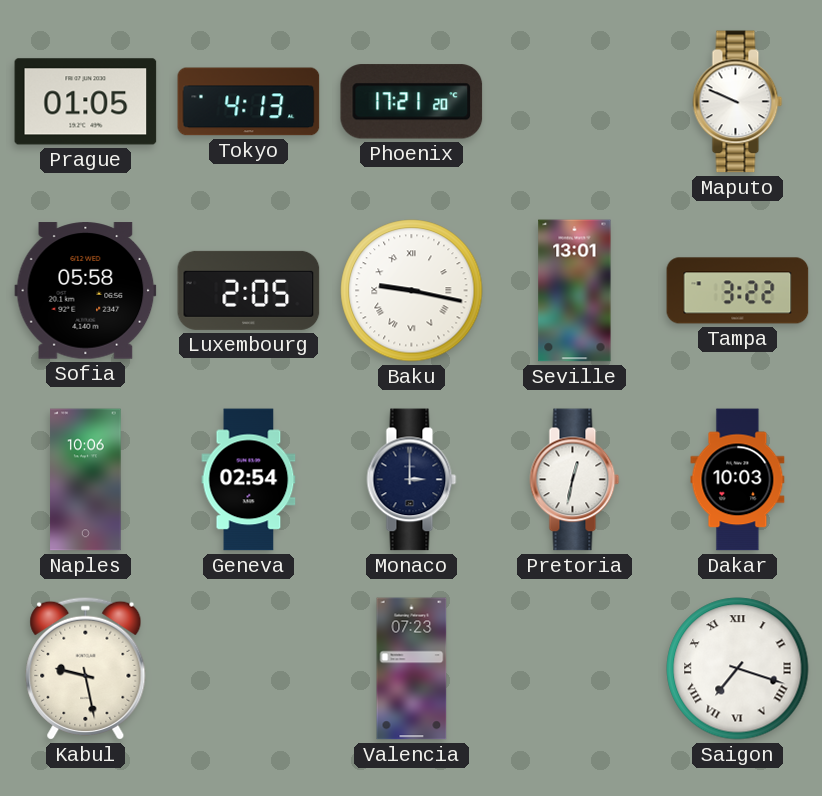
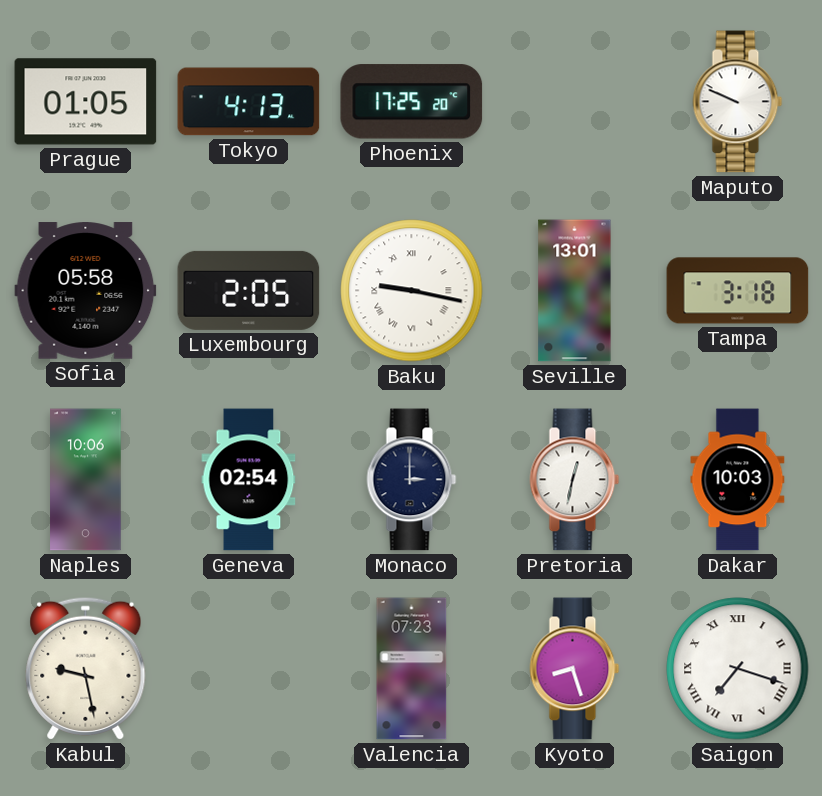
Phoenix: 17:21 -> 17:25
Tampa: 3:22 -> 3:18
Kyoto: none -> 8:27
